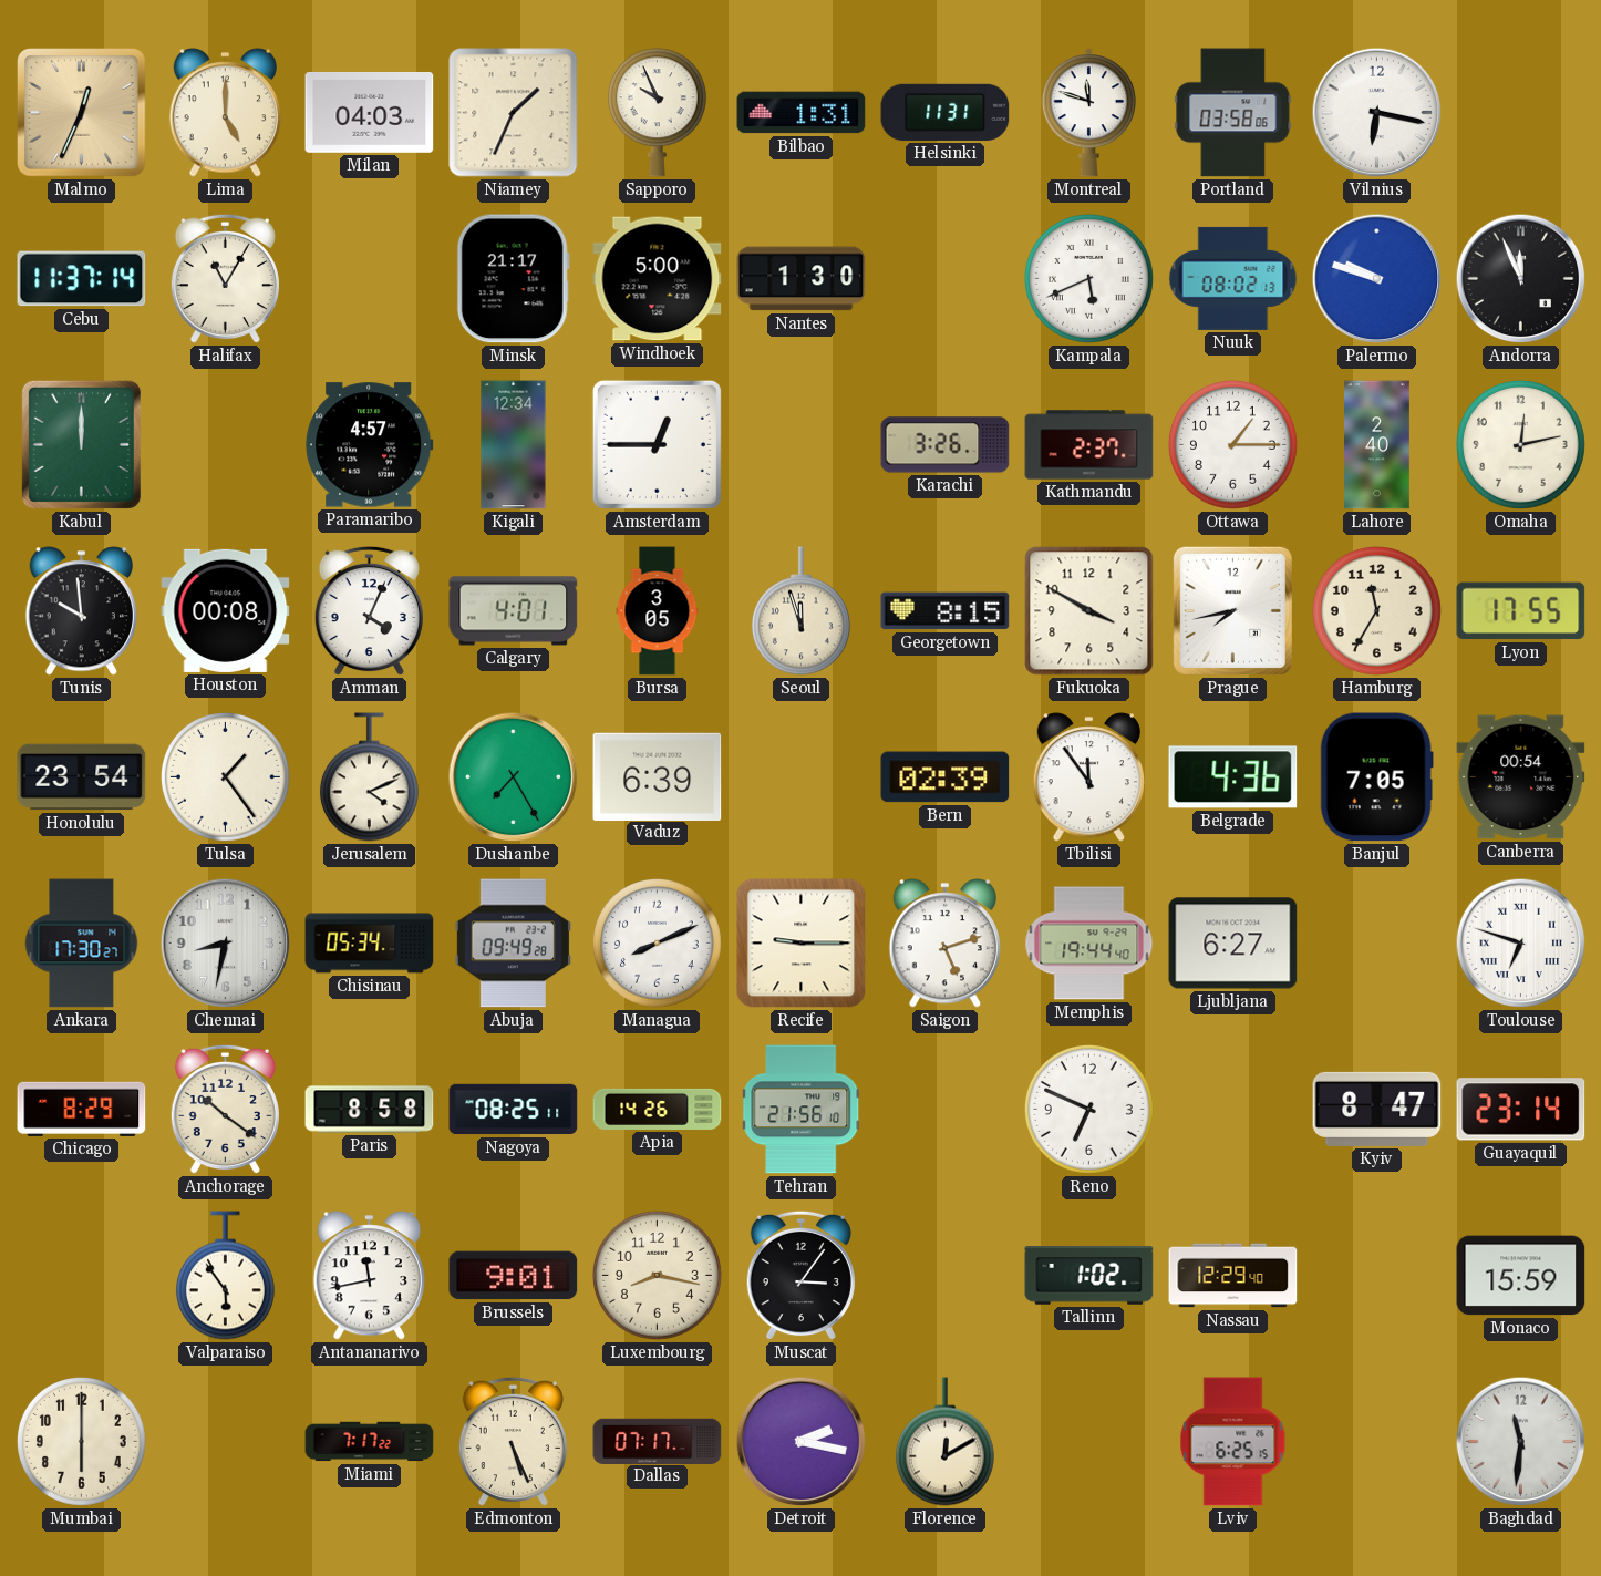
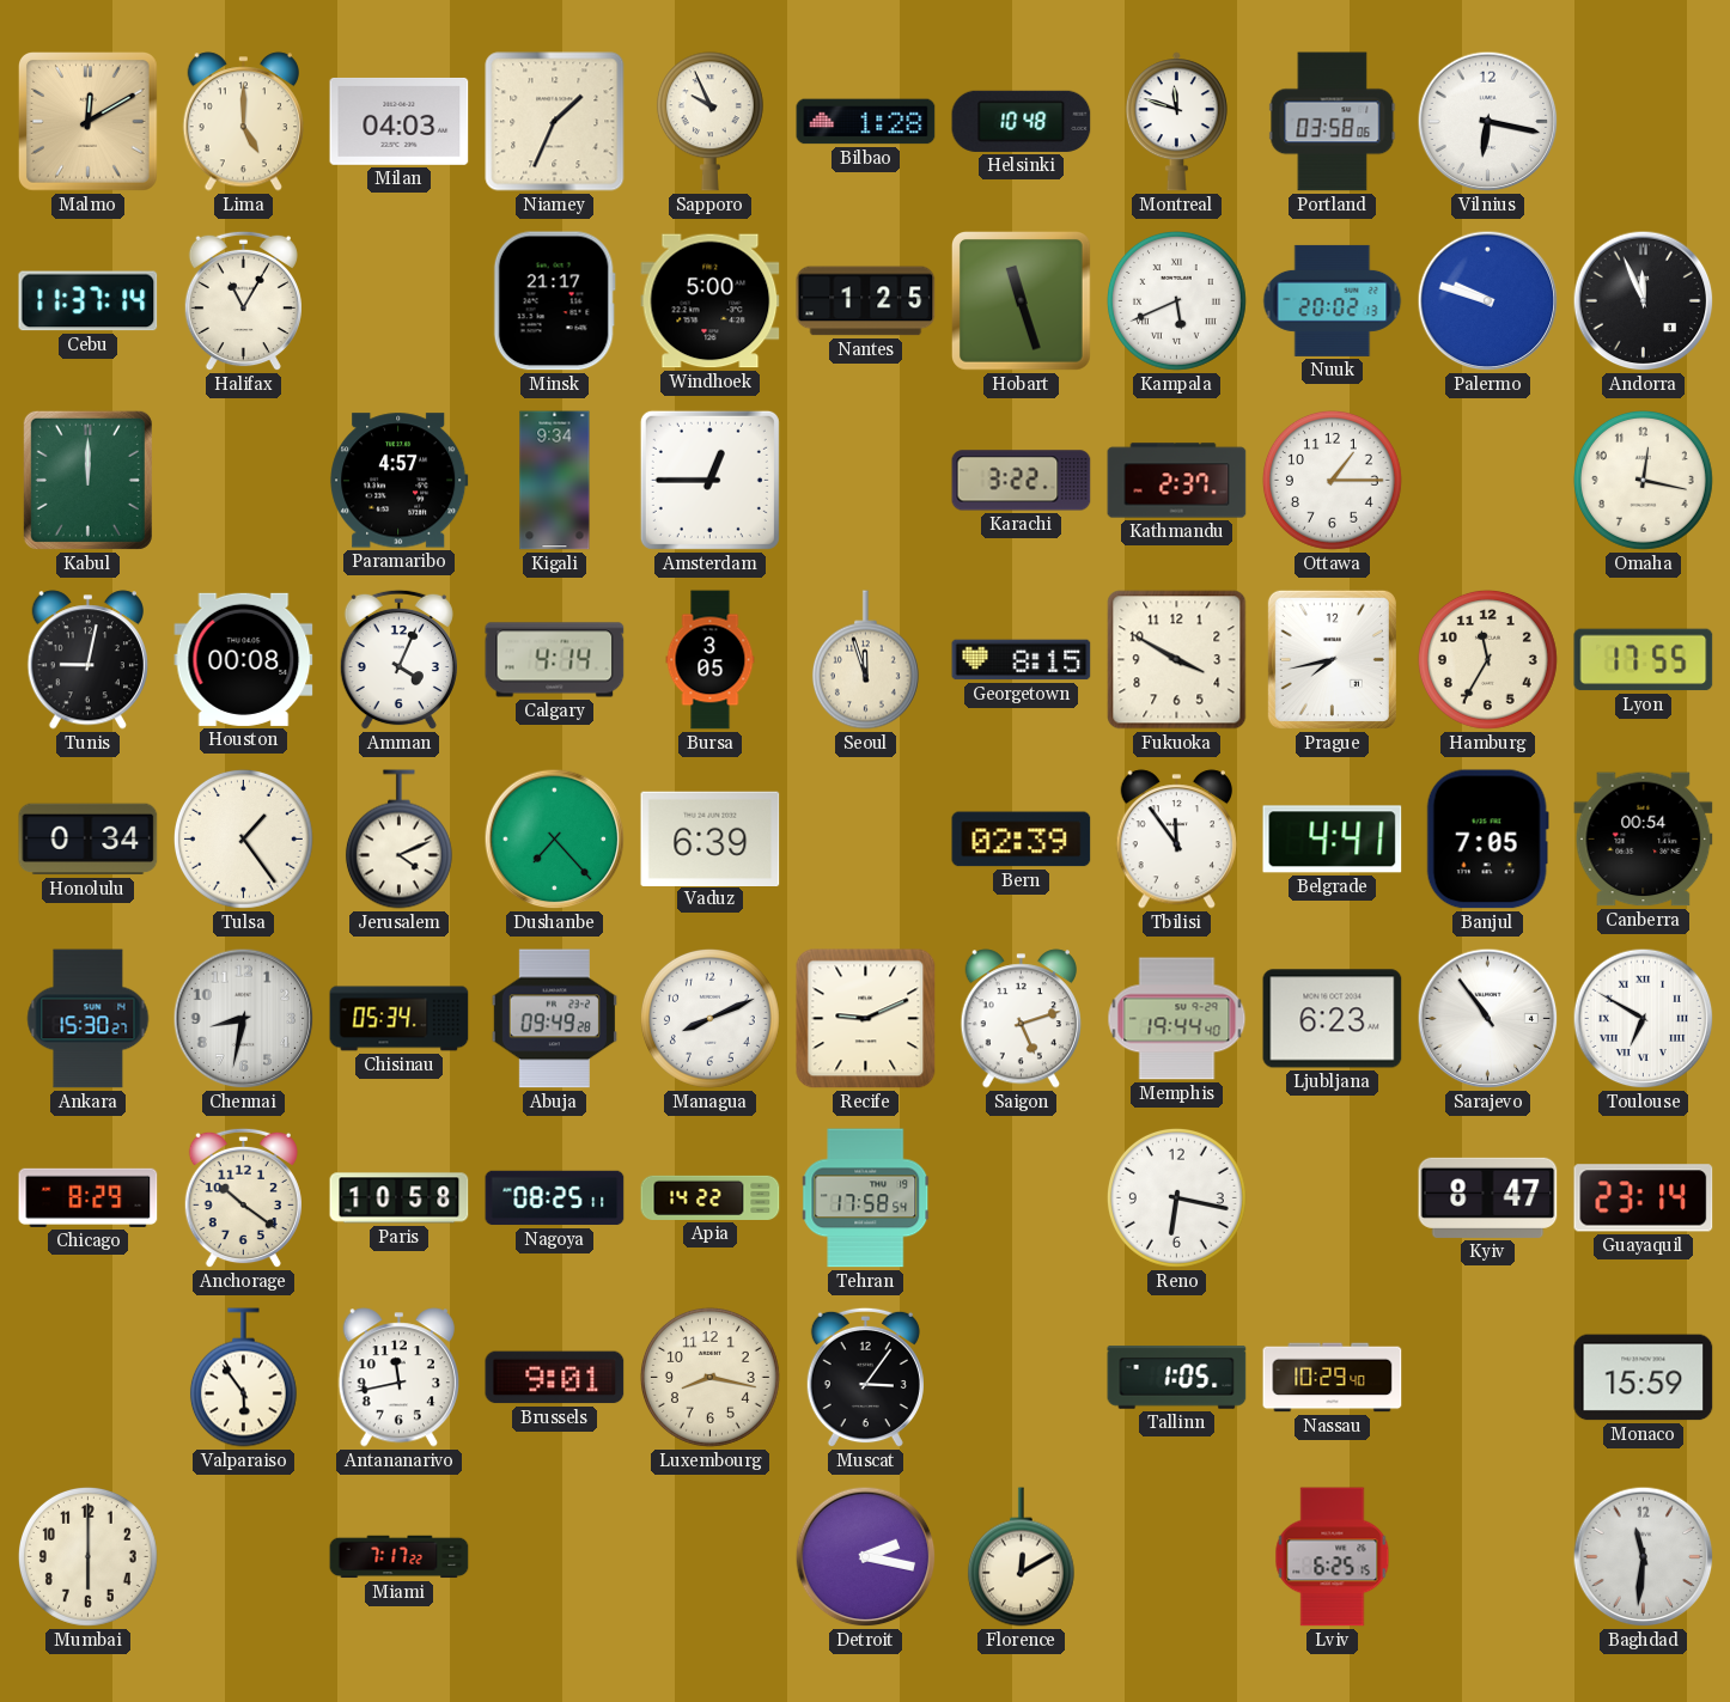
Malmo: 12:34 -> 12:10
Bilbao: 1:31 -> 1:28
Helsinki: 11:31 -> 10:48
Nantes: 1:30 -> 1:25
Hobart: none -> 11:27
Nuuk: 08:02 -> 20:02
Kigali: 12:34 -> 9:34
Karachi: 3:26 -> 3:22
Lahore: 2:40 -> none
Omaha: 12:13 -> 12:17
Tunis: 9:59 -> 9:02
Calgary: 4:01 -> 4:14
Honolulu: 23:54 -> 0:34
Dushanbe: 7:25 -> 7:23
Belgrade: 4:36 -> 4:41
Ankara: 17:30 -> 15:30
Recife: 9:15 -> 9:11
Ljubljana: 6:27 -> 6:23
Sarajevo: none -> 10:54
Toulouse: 6:48 -> 6:50
Paris: 8:58 -> 10:58
Apia: 14:26 -> 14:22
Tehran: 21:56 -> 17:58
Reno: 6:49 -> 6:17
Tallinn: 1:02 -> 1:05
Nassau: 12:29 -> 10:29
Edmonton: 5:26 -> none
Dallas: 07:17 -> none
